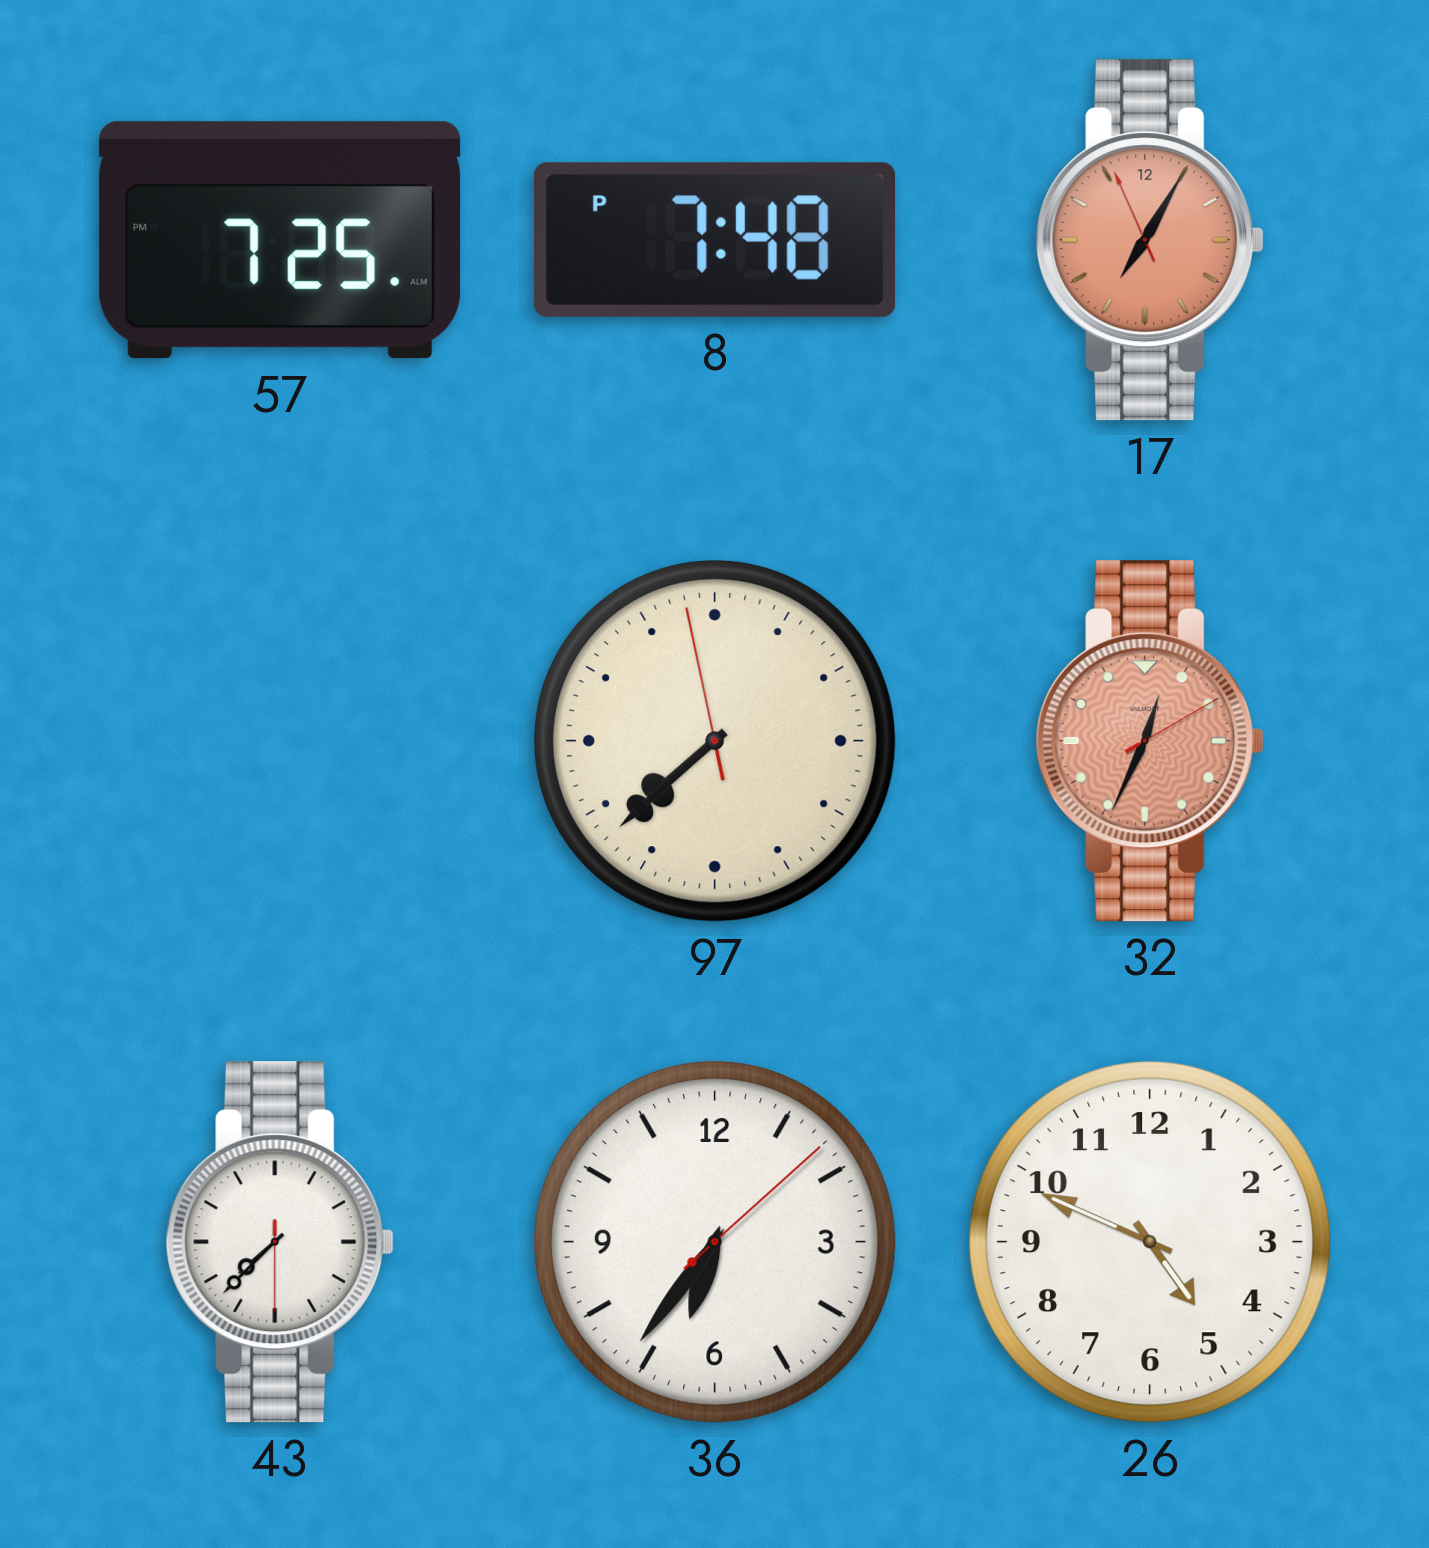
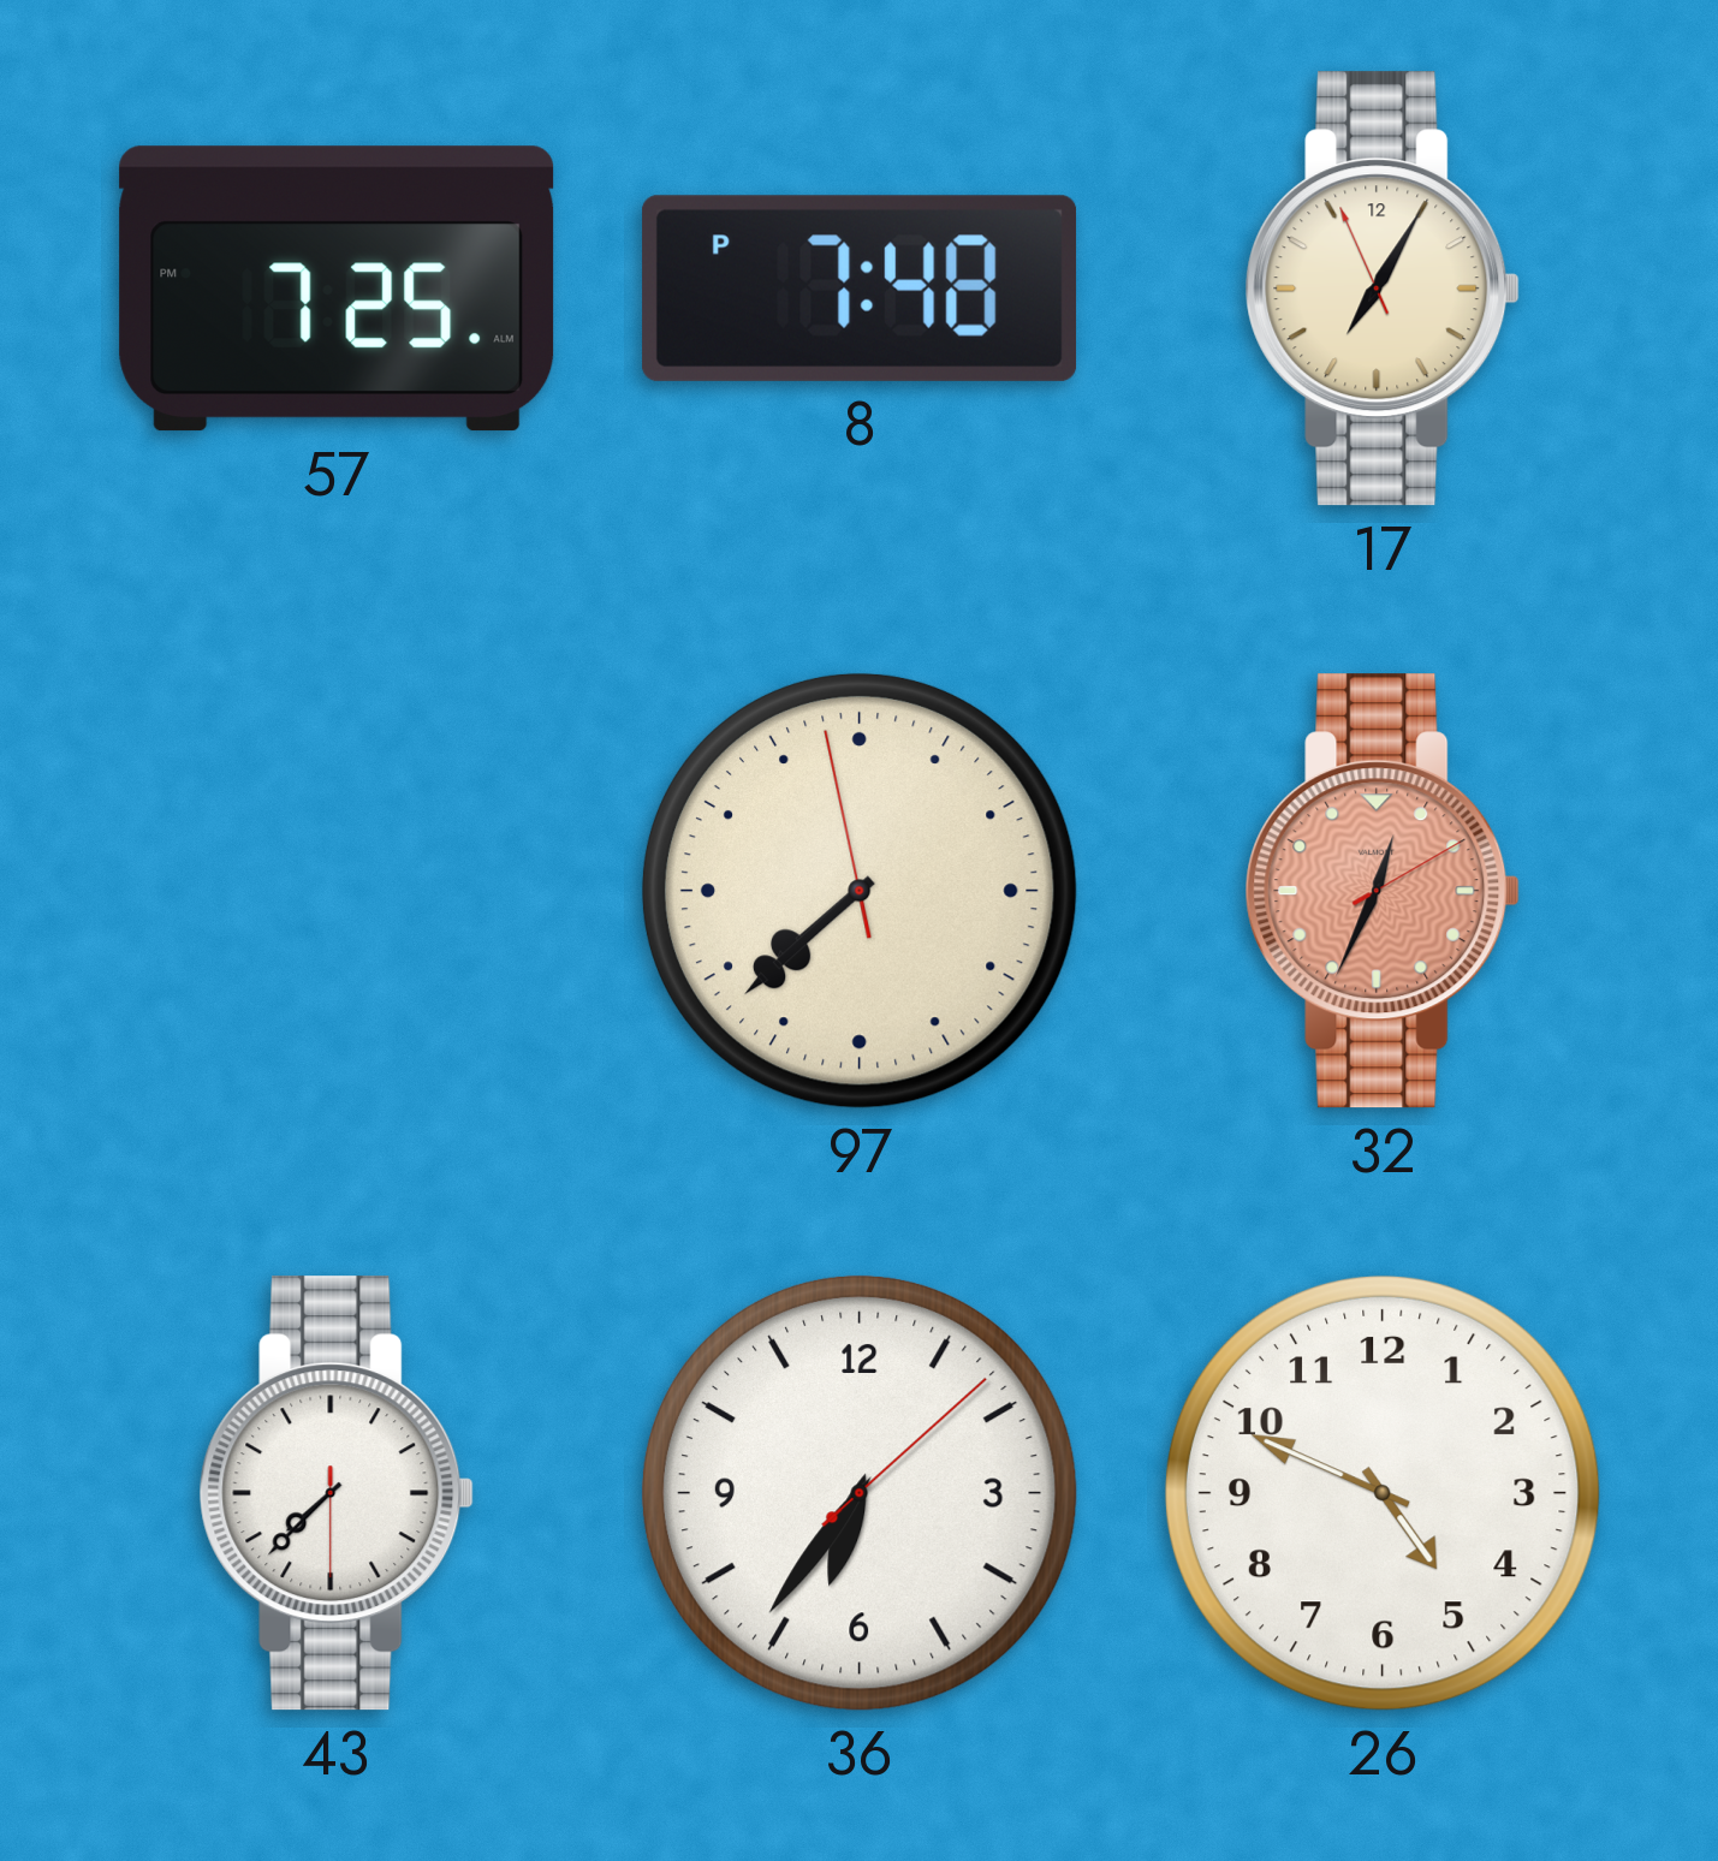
17 dial: salmon -> cream
